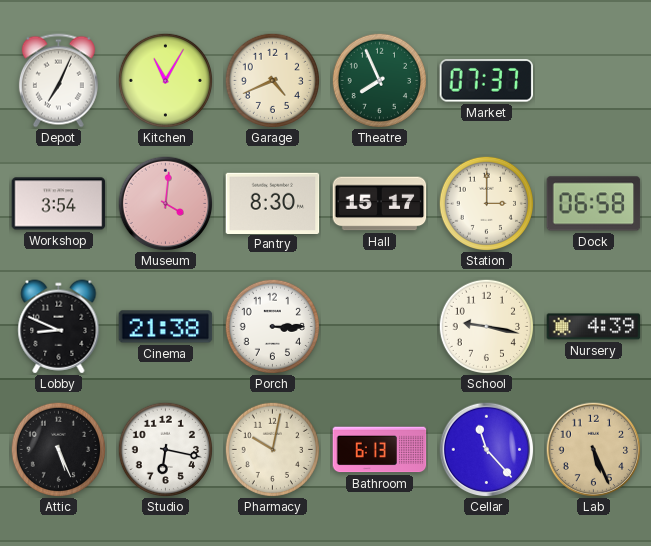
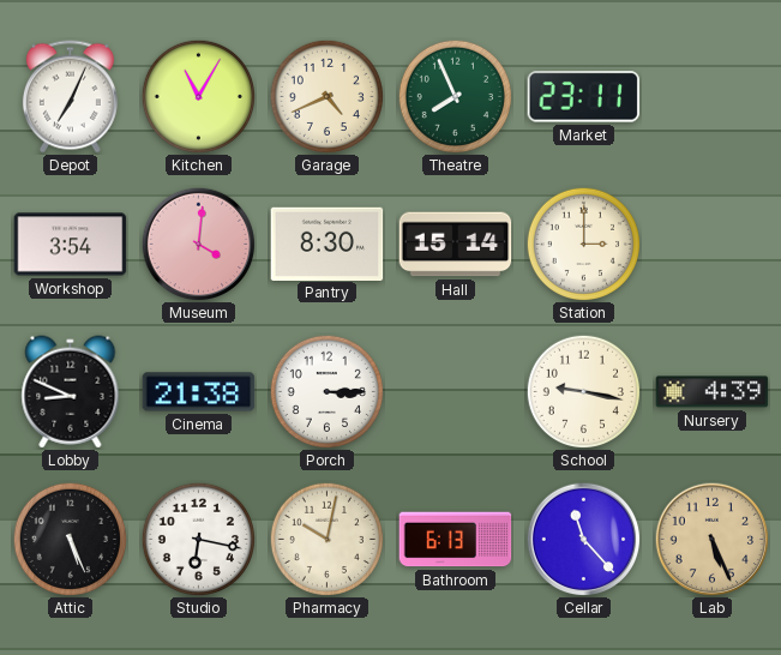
Market: 07:37 -> 23:11
Hall: 15:17 -> 15:14
Dock: 06:58 -> none
